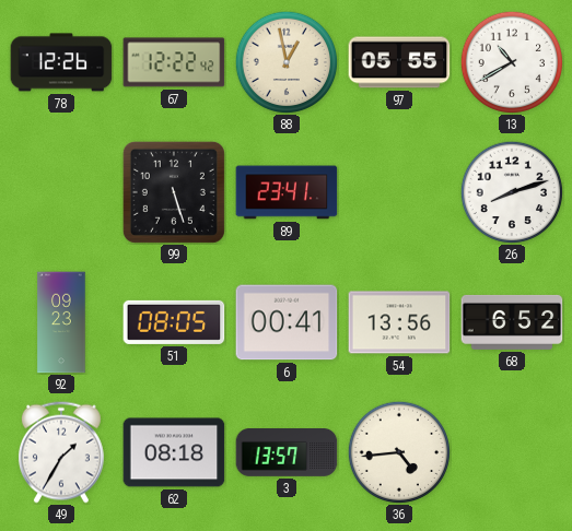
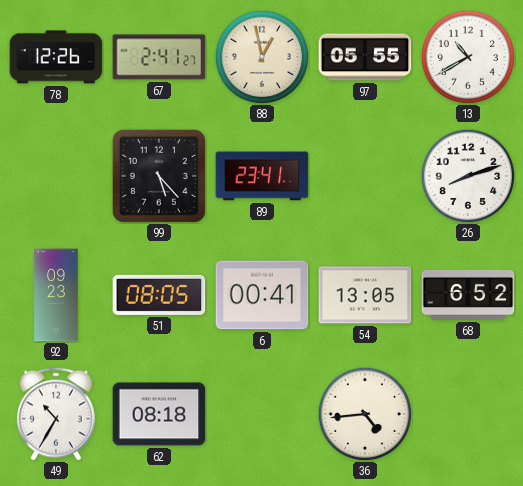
67: 12:22 -> 2:41
99: 5:27 -> 5:23
54: 13:56 -> 13:05
49: 1:35 -> 10:35
3: 13:57 -> none
